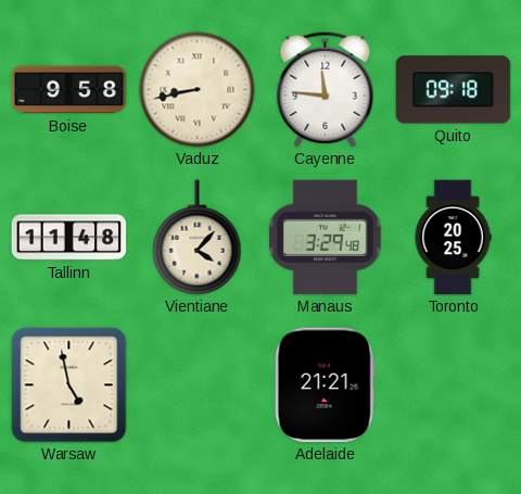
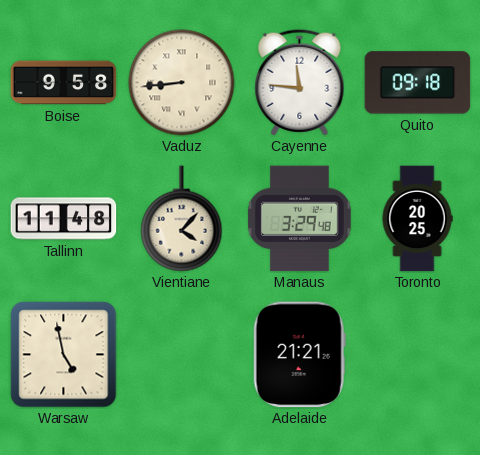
Vaduz: 8:43 -> 8:44
